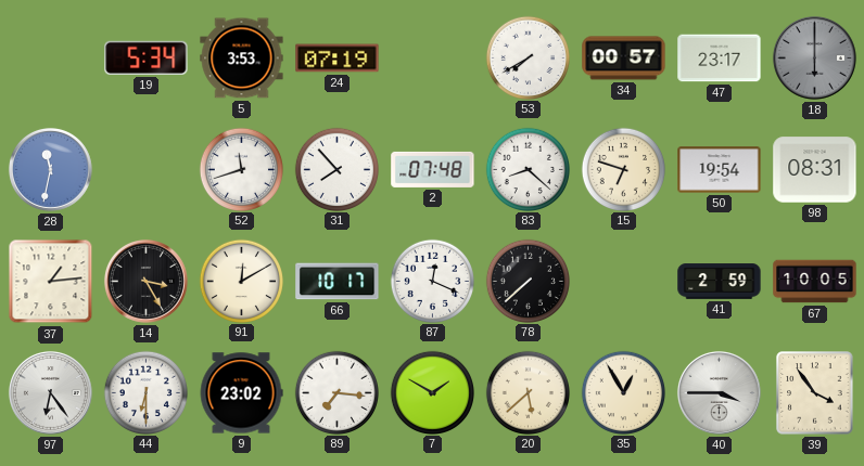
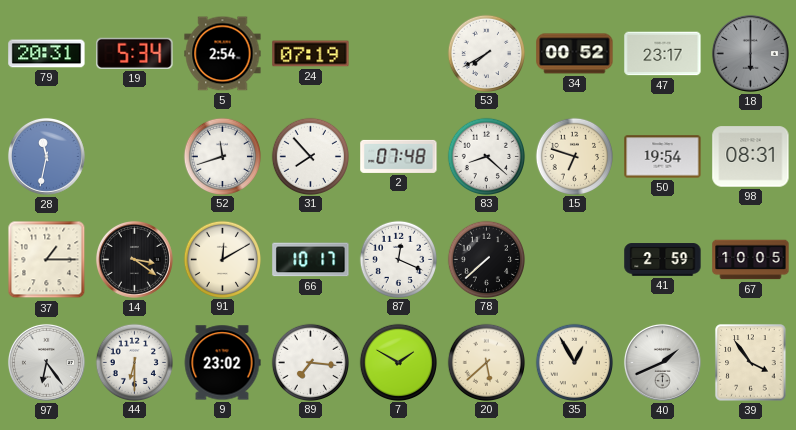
79: none -> 20:31
5: 3:53 -> 2:54
34: 00:57 -> 00:52
37: 1:14 -> 1:15
14: 3:25 -> 3:21
40: 3:45 -> 1:41
